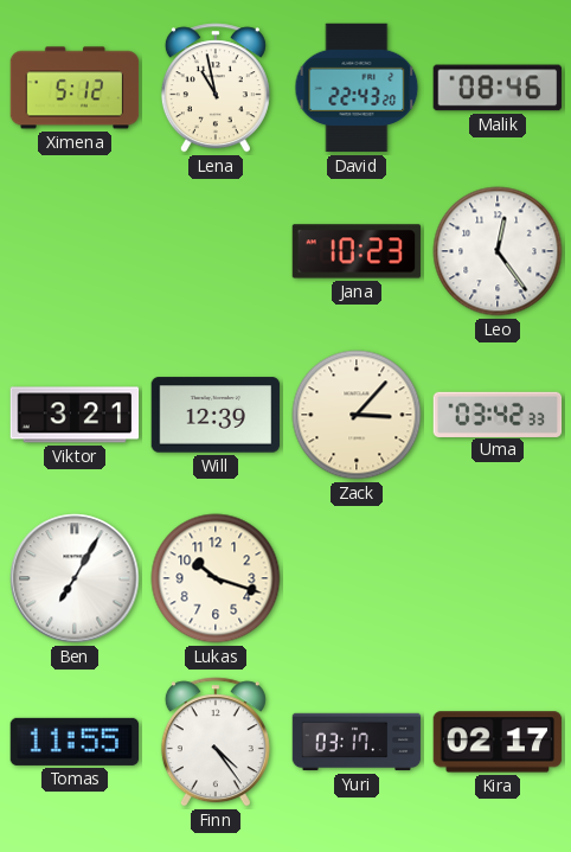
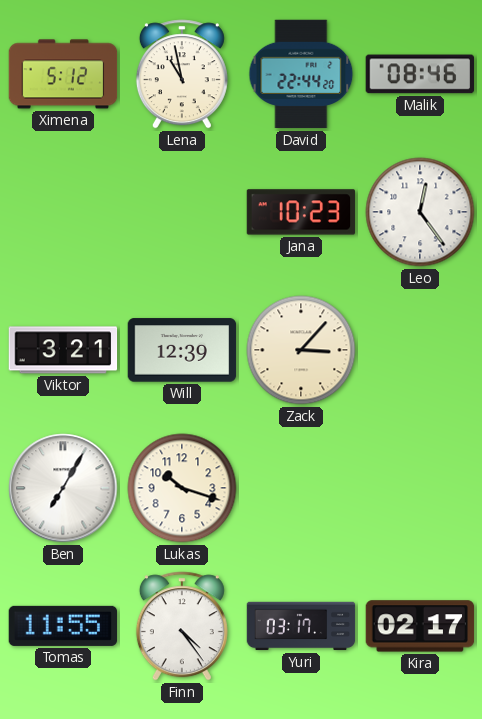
David: 22:43 -> 22:44
Uma: 03:42 -> none
